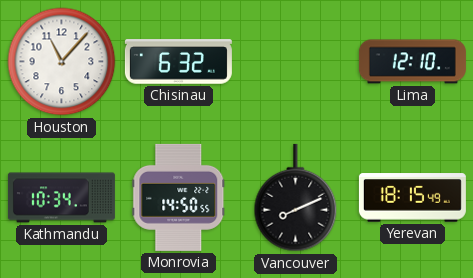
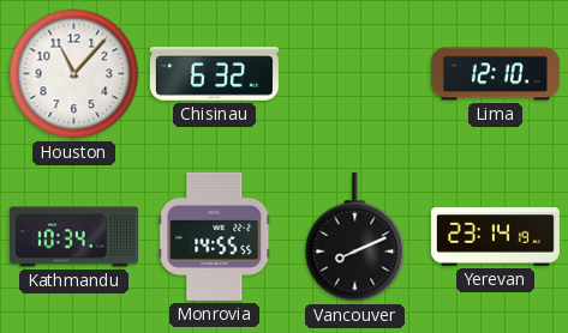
Monrovia: 14:50 -> 14:55
Yerevan: 18:15 -> 23:14
